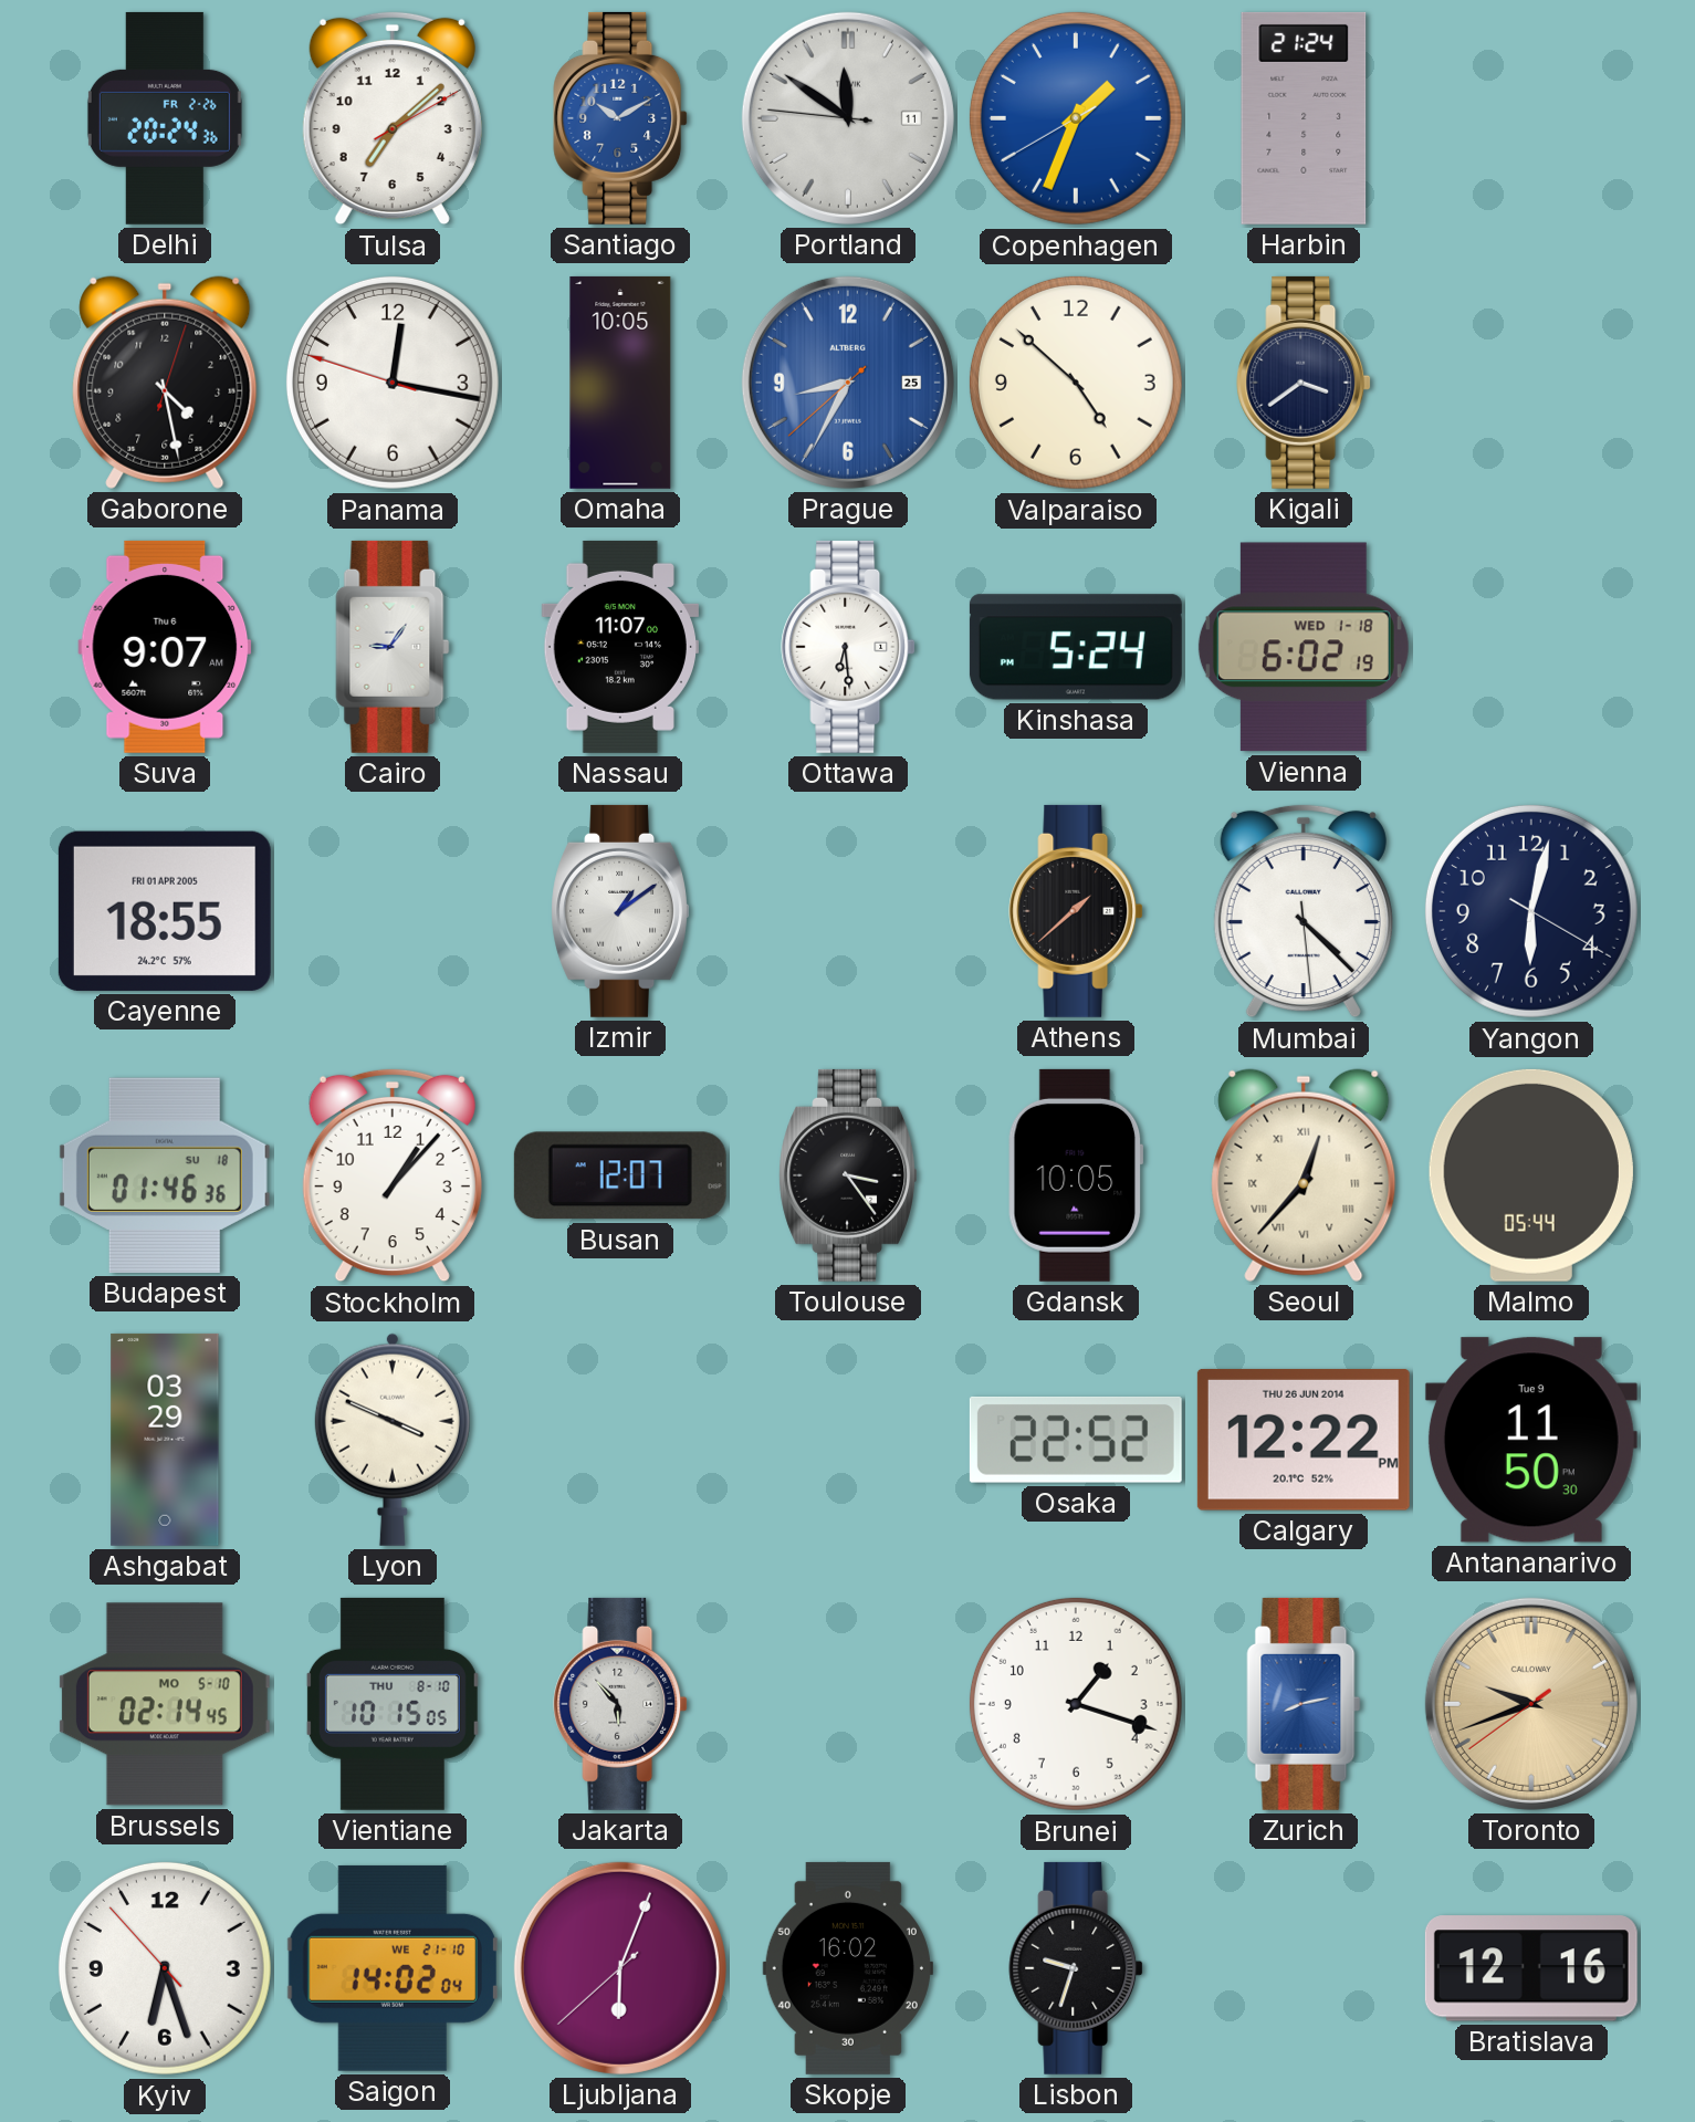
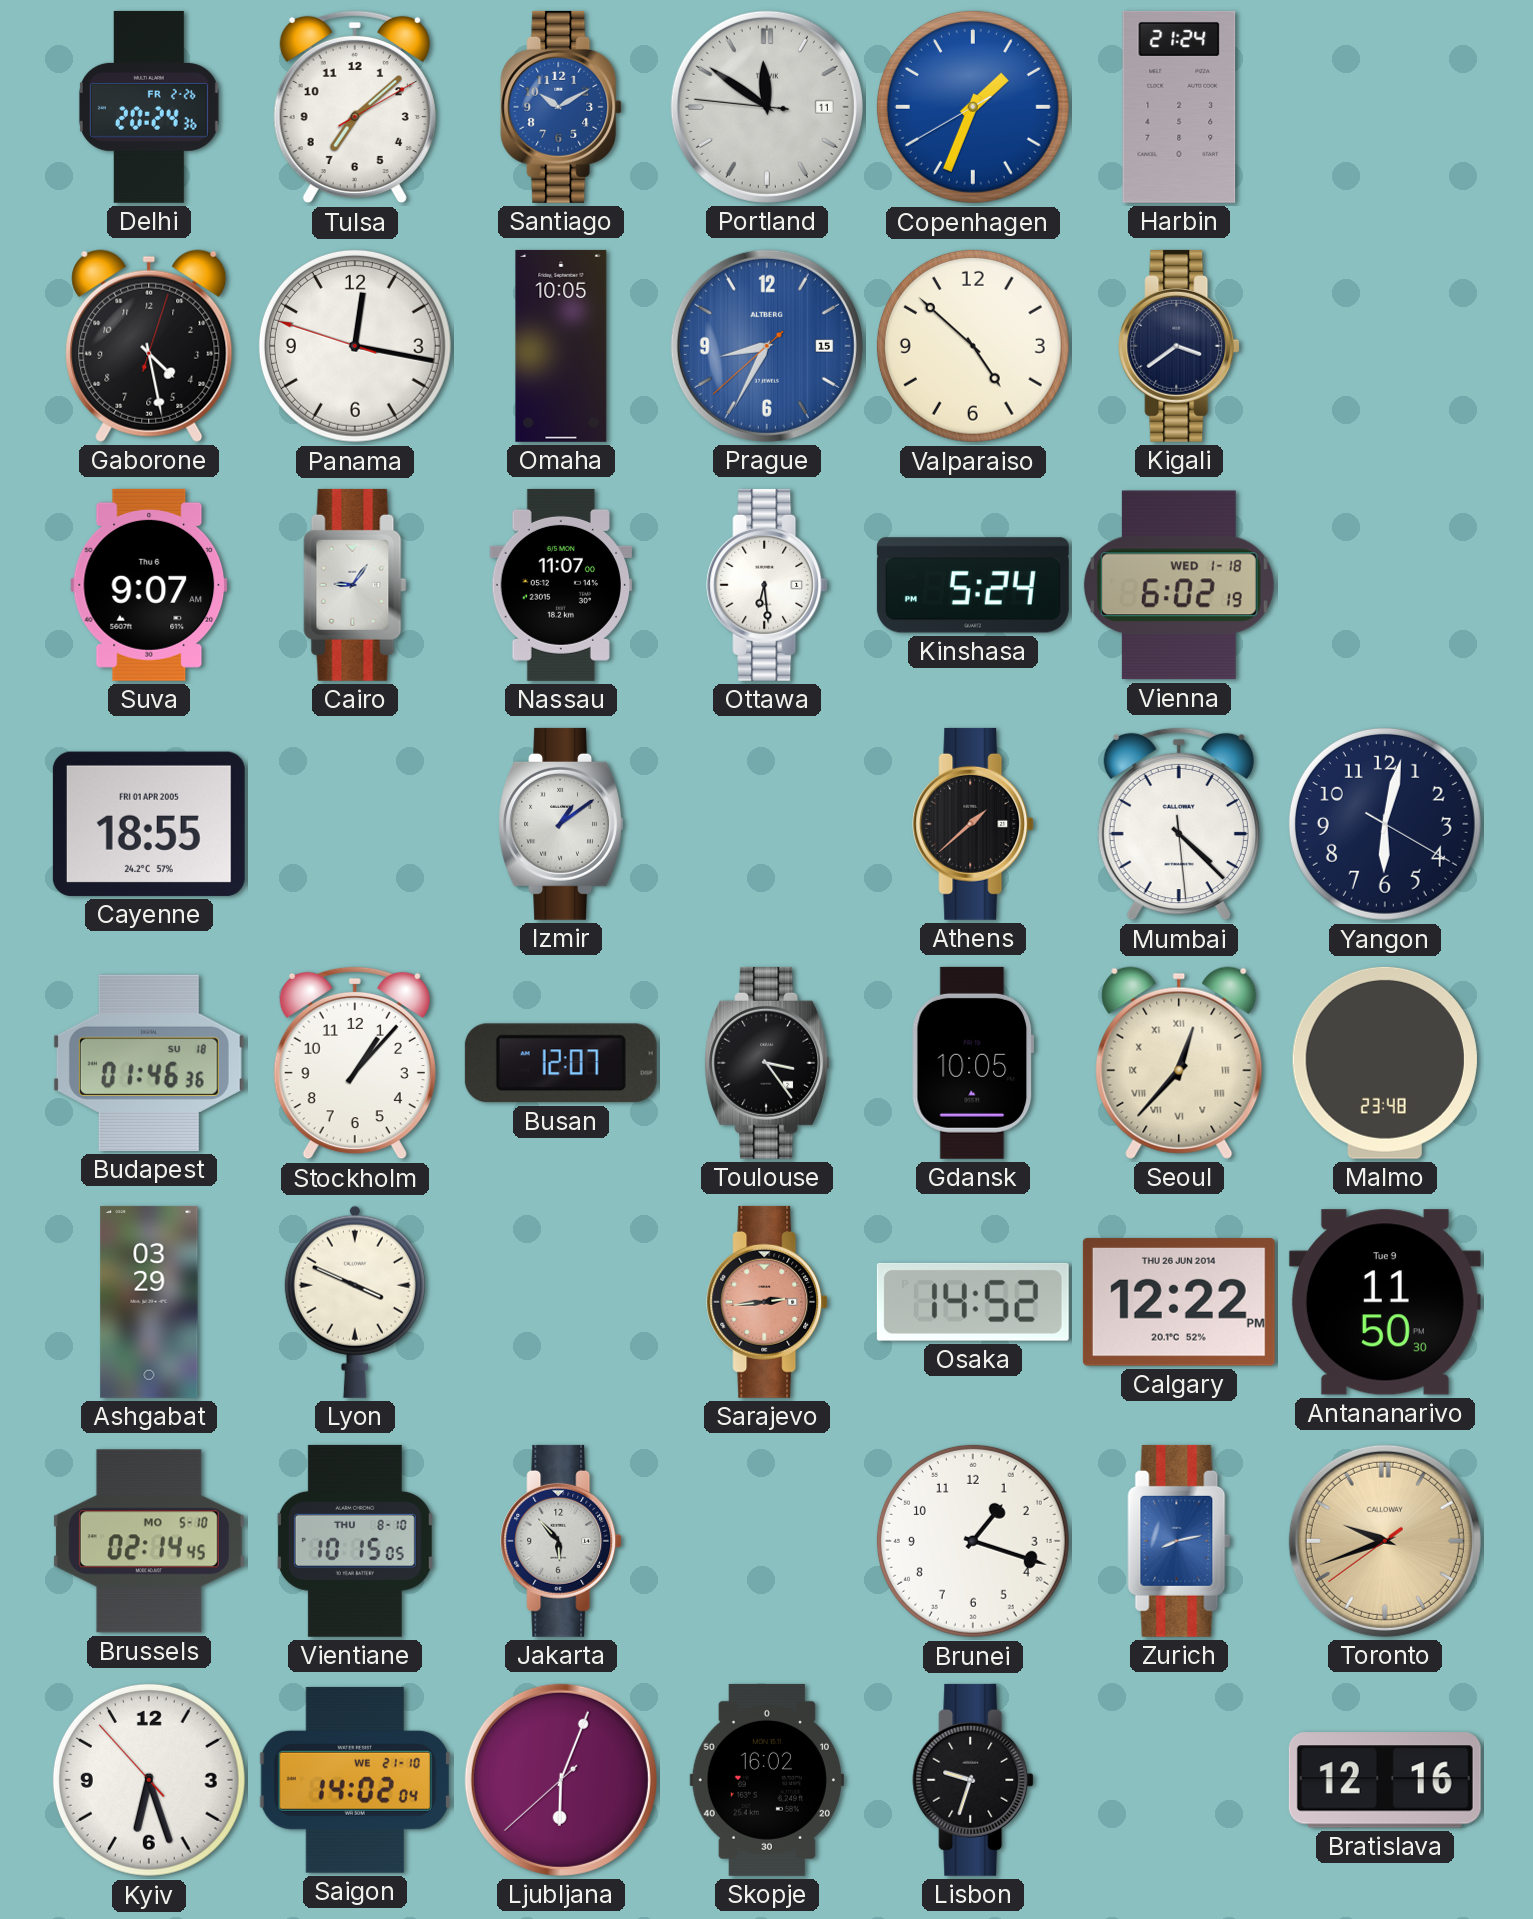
Prague date: 25 -> 15
Malmo: 05:44 -> 23:48
Sarajevo: none -> 2:44
Osaka: 22:52 -> 14:52
